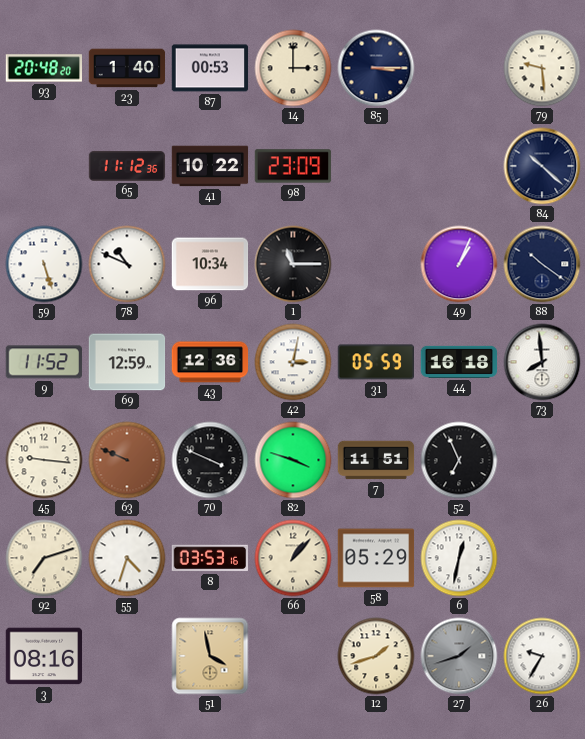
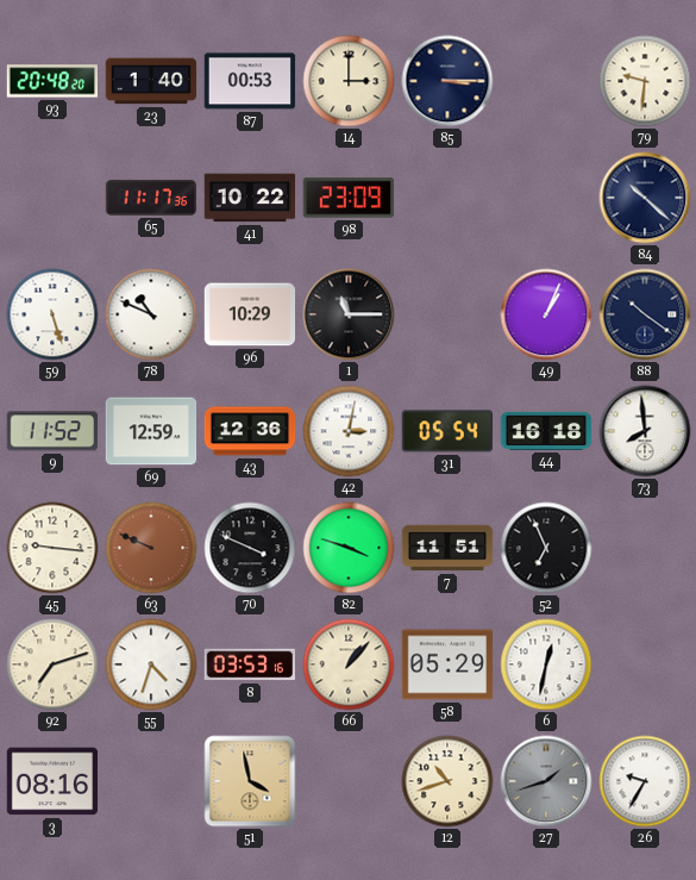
79: 9:29 -> 9:31
65: 11:12 -> 11:17
96: 10:34 -> 10:29
31: 05:59 -> 05:54
12: 1:42 -> 10:42
